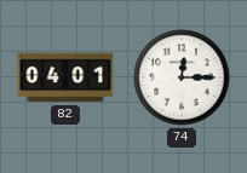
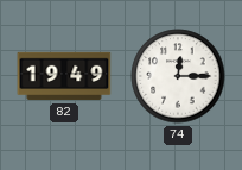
82: 04:01 -> 19:49
